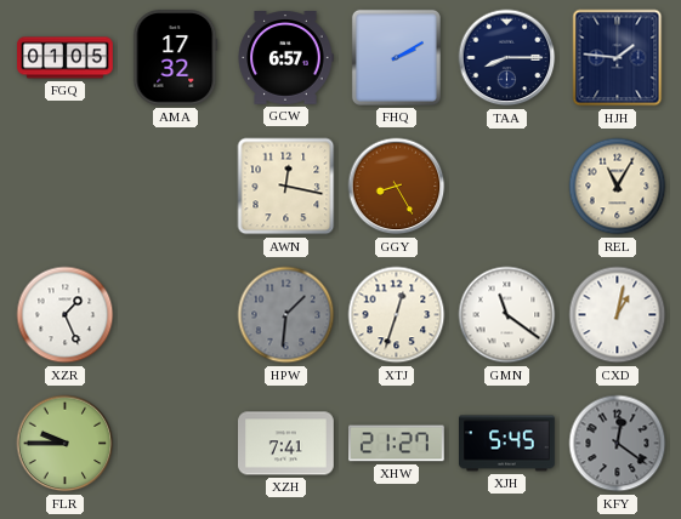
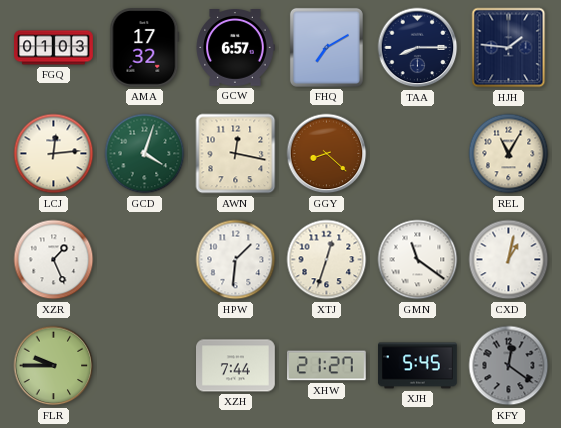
FGQ: 01:05 -> 01:03
FHQ: 2:10 -> 7:10
LCJ: none -> 12:14
GCD: none -> 4:03
GGY: 8:25 -> 8:22
HPW dial: grey -> white
XZH: 7:41 -> 7:44
